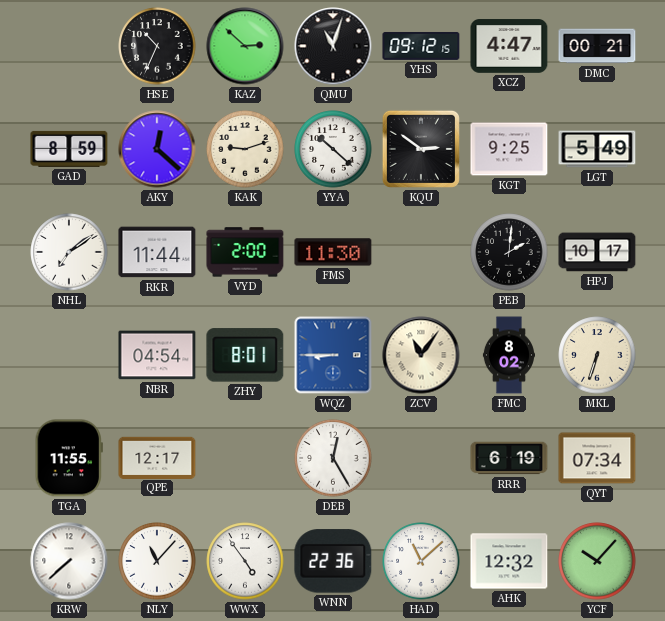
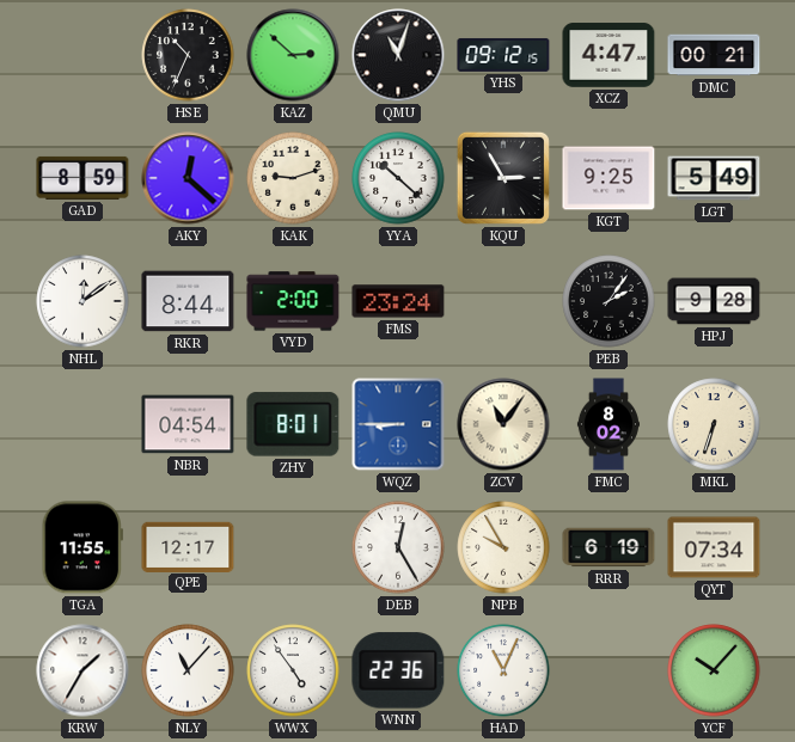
KQU: 2:51 -> 2:55
NHL: 7:09 -> 12:09
RKR: 11:44 -> 8:44
FMS: 11:30 -> 23:24
PEB: 2:01 -> 2:06
HPJ: 10:17 -> 9:28
NPB: none -> 9:55
KRW: 7:38 -> 1:35
HAD: 11:08 -> 11:04
AHK: 12:32 -> none
